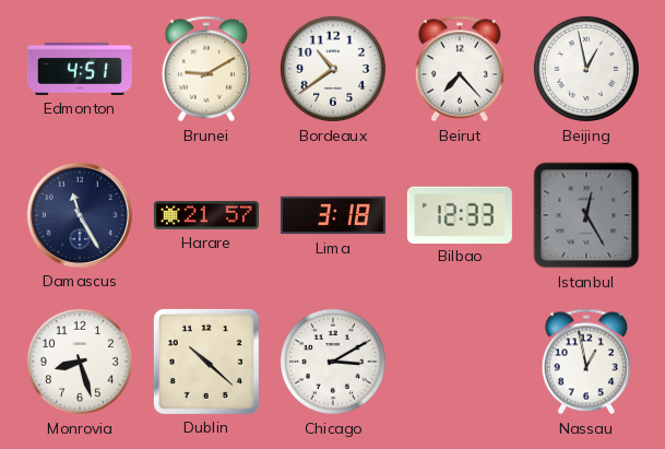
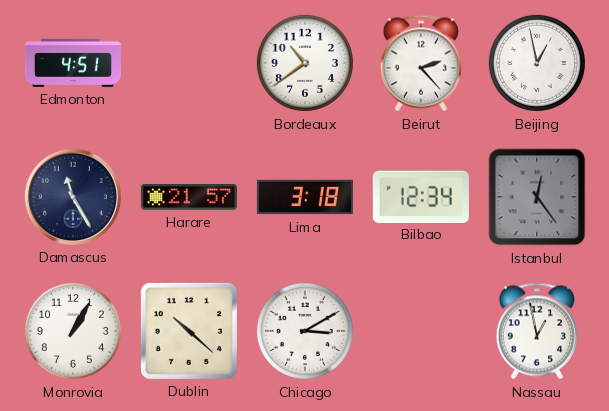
Brunei: 9:10 -> none
Beirut: 7:23 -> 2:23
Bilbao: 12:33 -> 12:34
Istanbul: 12:25 -> 12:24
Monrovia: 8:27 -> 1:05
